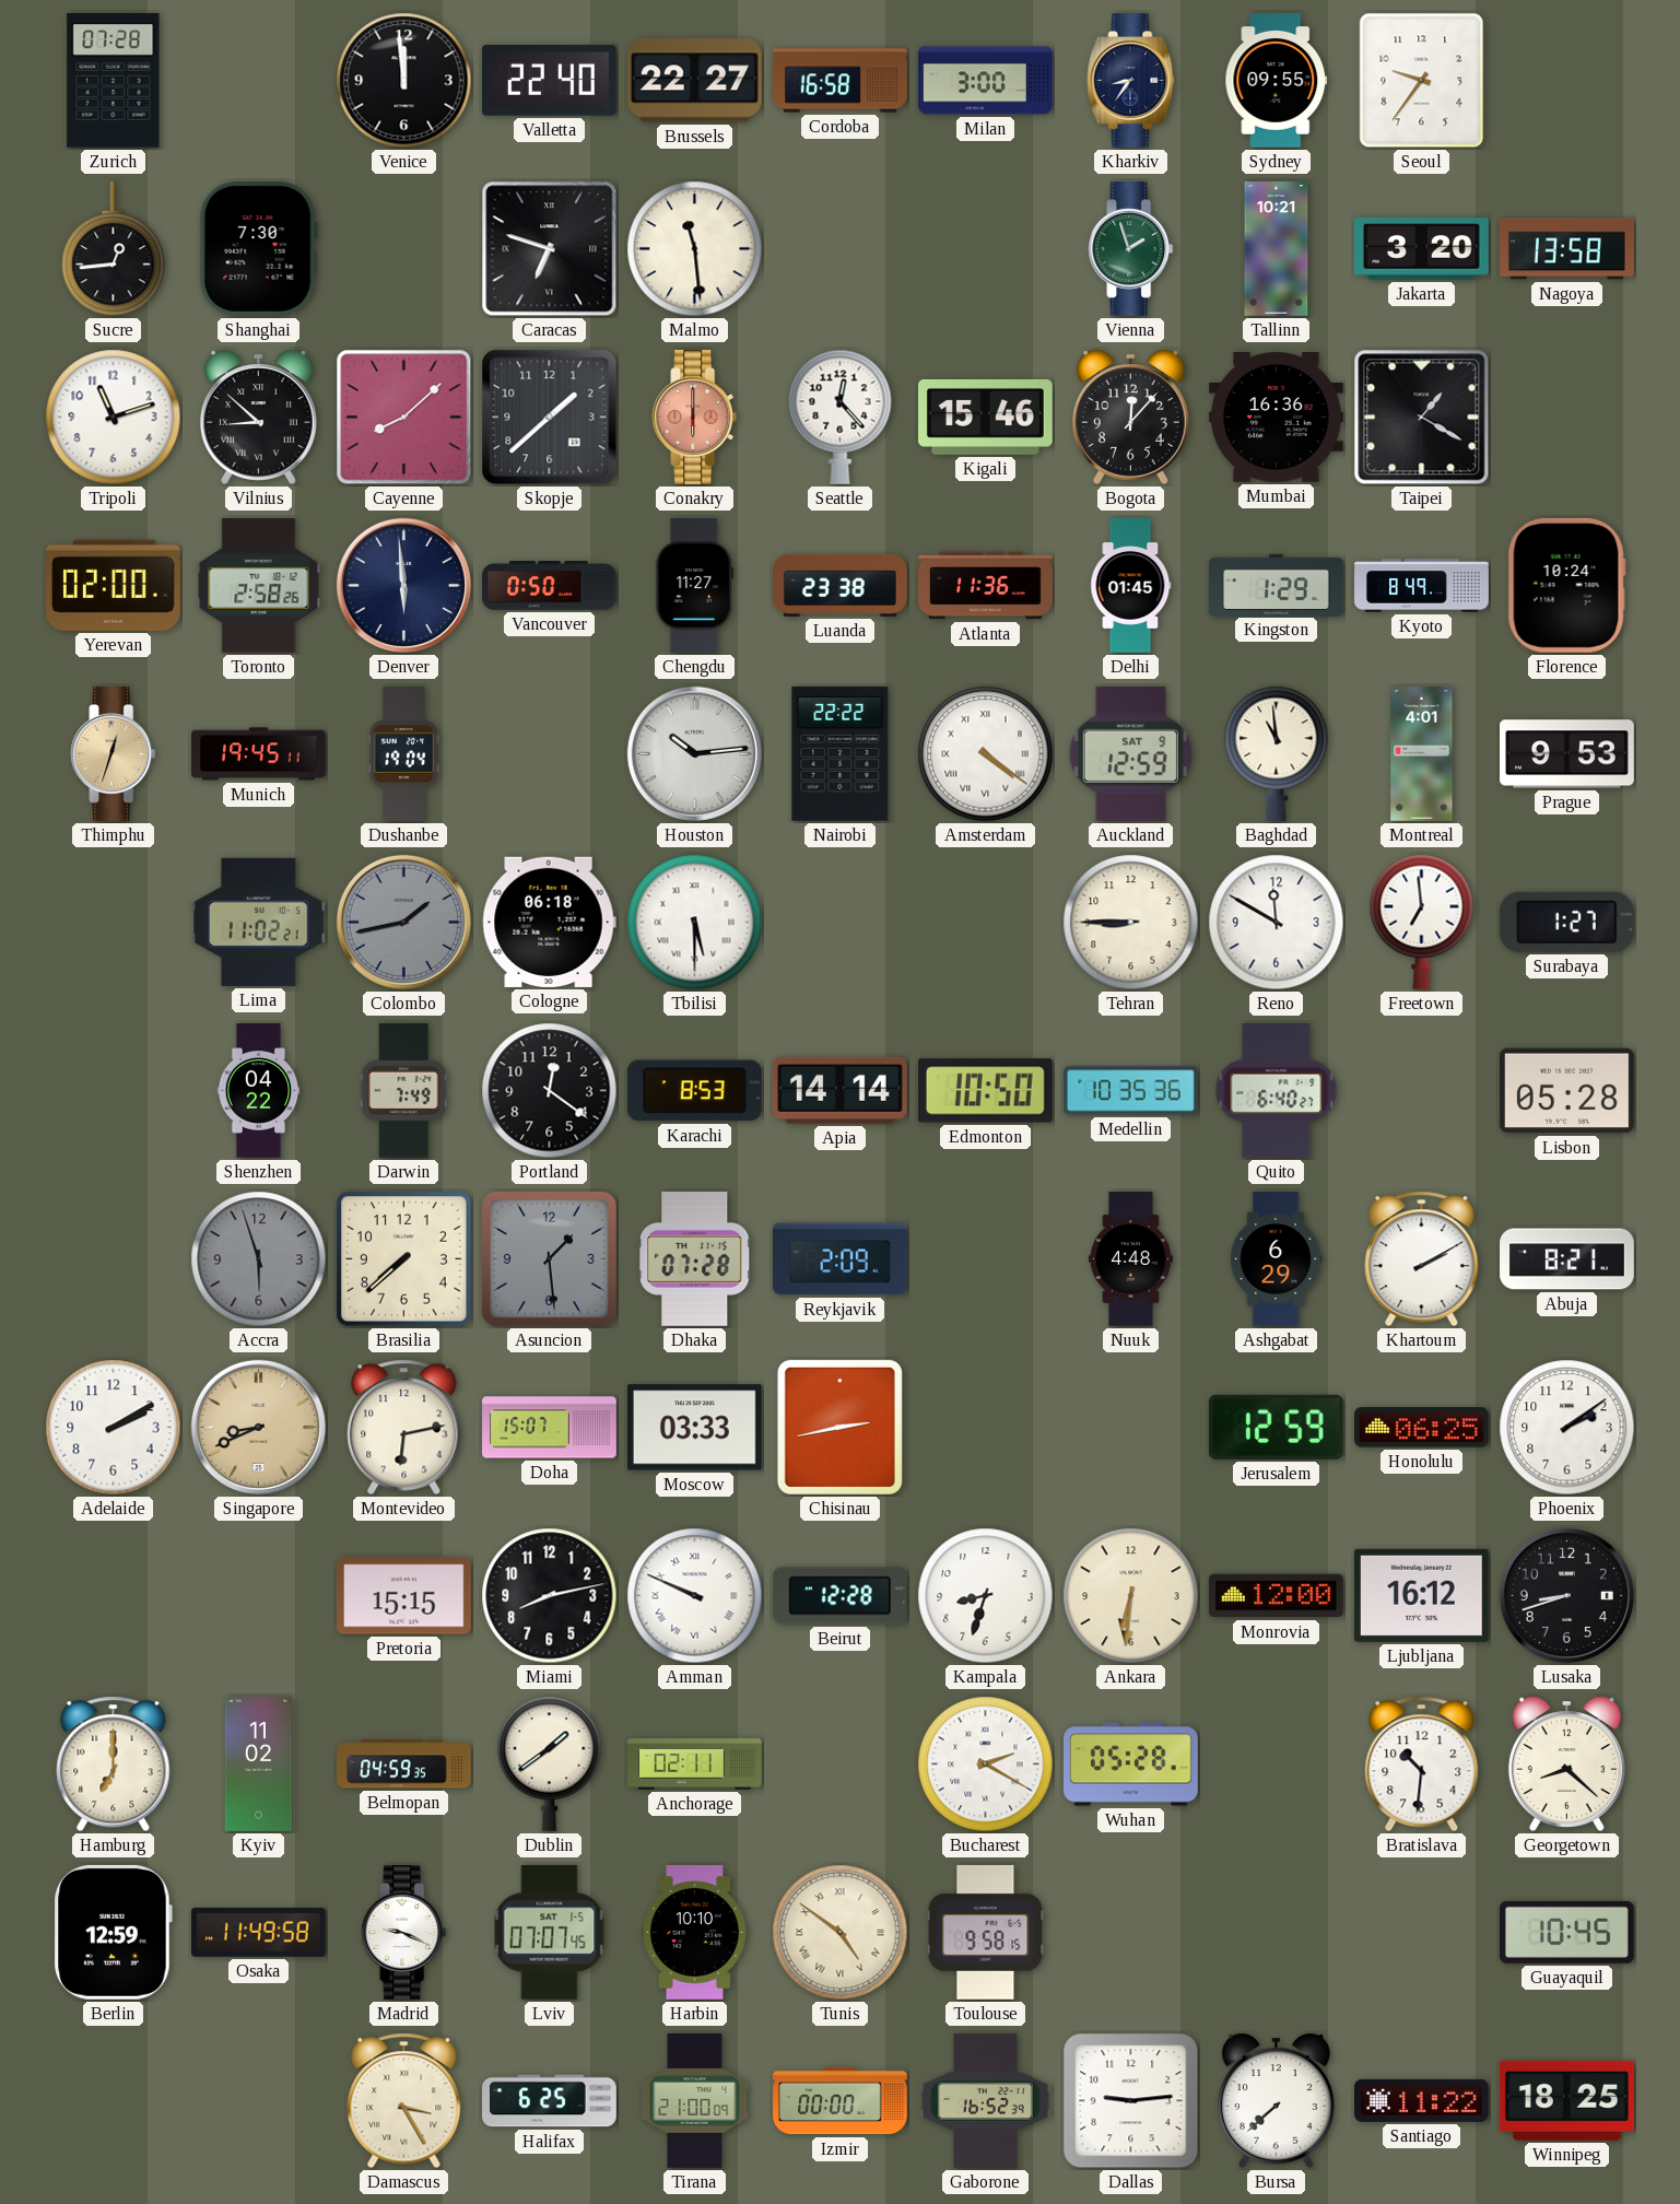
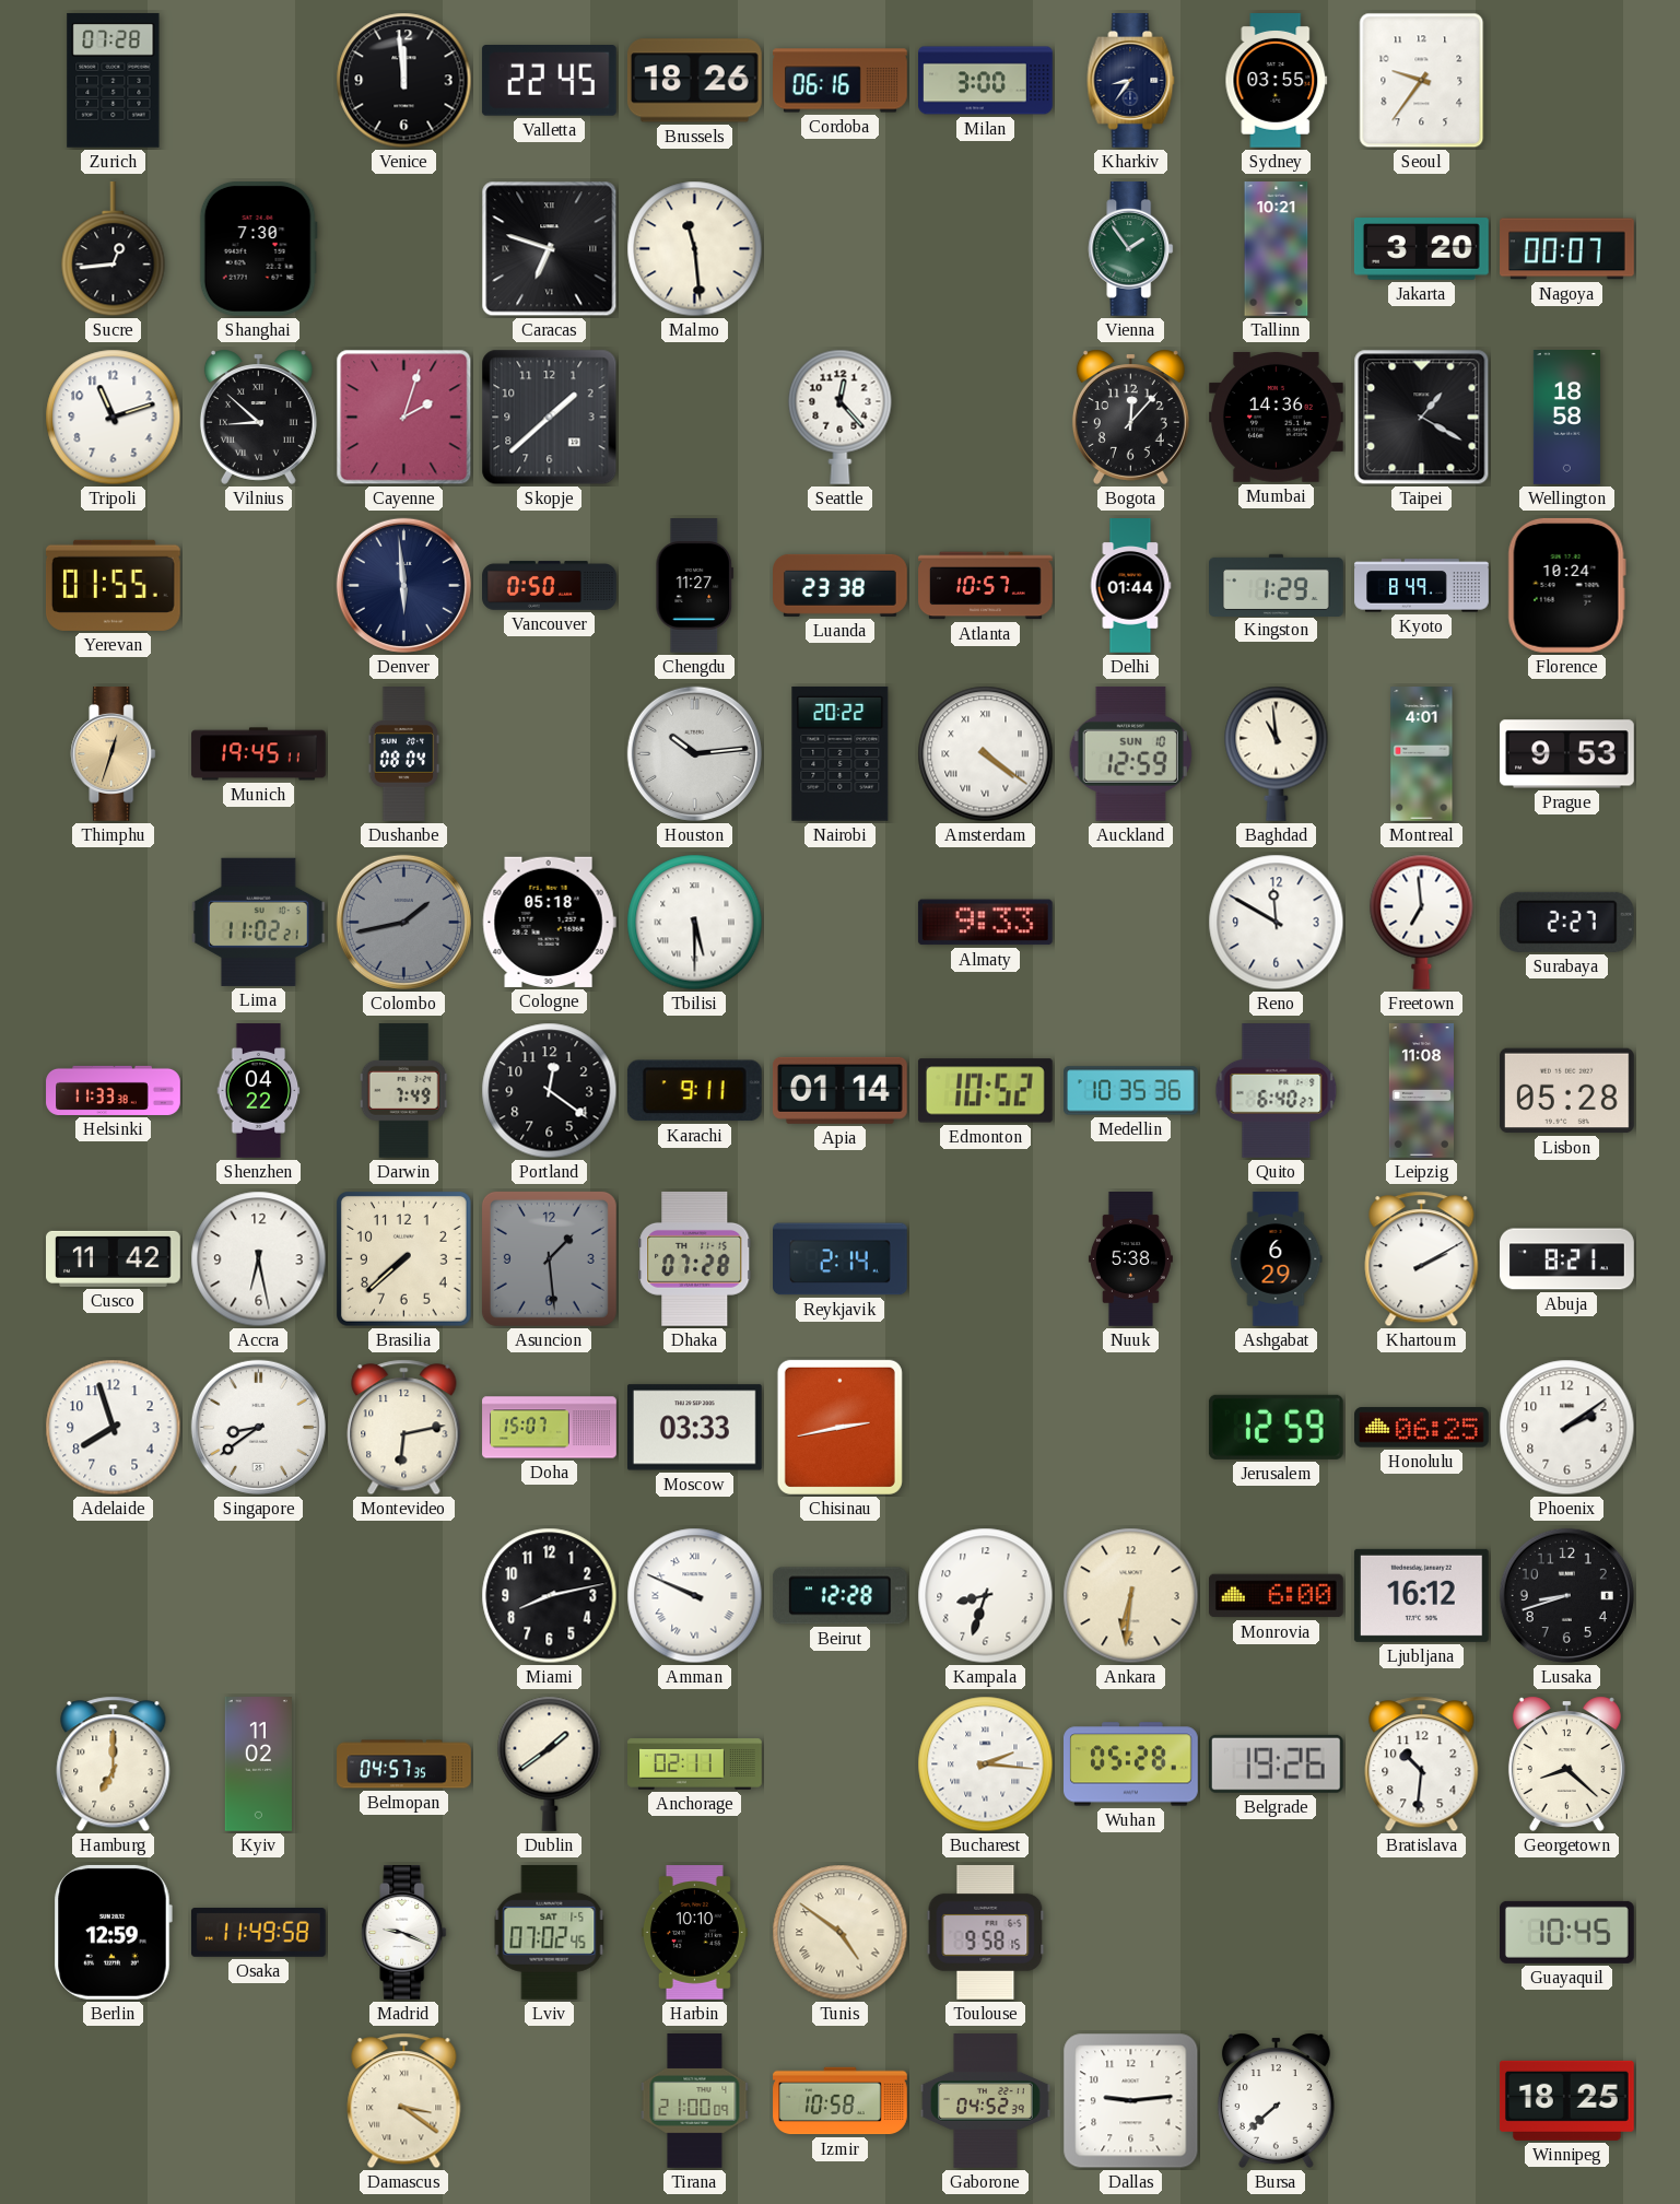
Valletta: 22:40 -> 22:45
Brussels: 22:27 -> 18:26
Cordoba: 16:58 -> 06:16
Sydney: 09:55 -> 03:55
Vienna: 1:57 -> 1:54
Nagoya: 13:58 -> 00:07
Cayenne: 8:08 -> 2:03
Conakry: 6:00 -> none
Kigali: 15:46 -> none
Mumbai: 16:36 -> 14:36
Wellington: none -> 18:58
Yerevan: 02:00 -> 01:55
Toronto: 2:58 -> none
Atlanta: 11:36 -> 10:57
Delhi: 01:45 -> 01:44
Dushanbe: 19:04 -> 08:04
Nairobi: 22:22 -> 20:22
Auckland date: SAT 9 -> SUN 10
Cologne: 06:18 -> 05:18
Almaty: none -> 9:33
Tehran: 8:45 -> none
Surabaya: 1:27 -> 2:27
Helsinki: none -> 11:33
Karachi: 8:53 -> 9:11
Apia: 14:14 -> 01:14
Edmonton: 10:50 -> 10:52
Leipzig: none -> 11:08
Cusco: none -> 11:42
Accra: 5:57 -> 6:28
Accra dial: grey -> white
Reykjavik: 2:09 -> 2:14
Nuuk: 4:48 -> 5:38
Adelaide: 2:10 -> 7:57
Singapore: 8:41 -> 8:39
Singapore dial: champagne -> white
Pretoria: 15:15 -> none
Monrovia: 12:00 -> 6:00
Belmopan: 04:59 -> 04:57
Bucharest: 2:20 -> 2:16
Belgrade: none -> 19:26
Lviv: 07:07 -> 07:02
Damascus: 3:25 -> 3:21
Halifax: 6:25 -> none
Izmir: 00:00 -> 10:58
Gaborone: 16:52 -> 04:52
Santiago: 11:22 -> none
